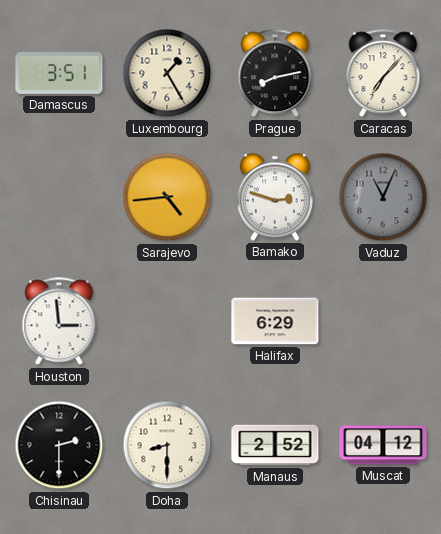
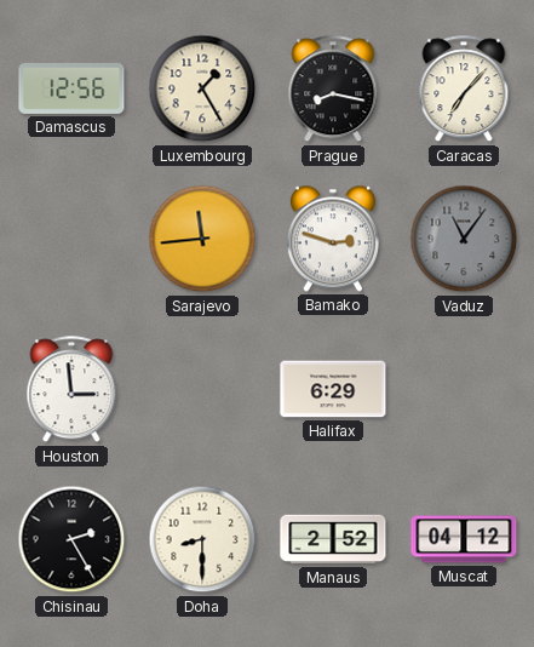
Damascus: 3:51 -> 12:56
Prague: 8:13 -> 8:17
Sarajevo: 4:44 -> 11:44
Vaduz: 11:04 -> 11:06
Chisinau: 2:30 -> 2:25
